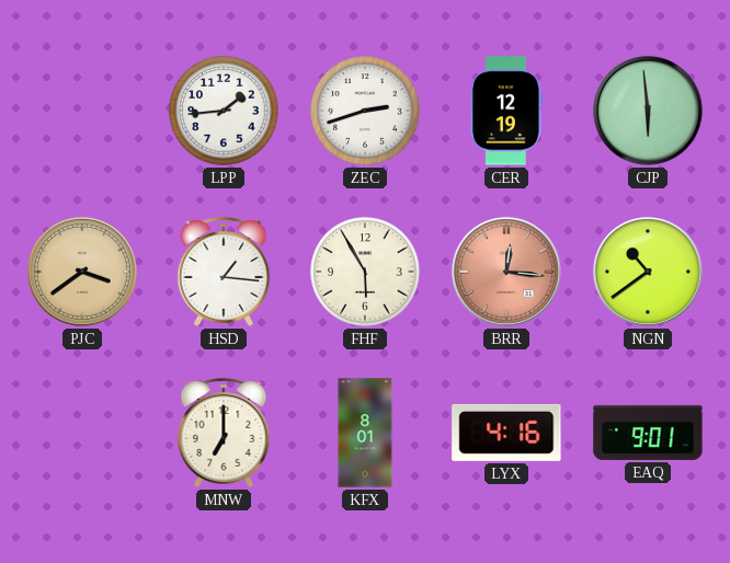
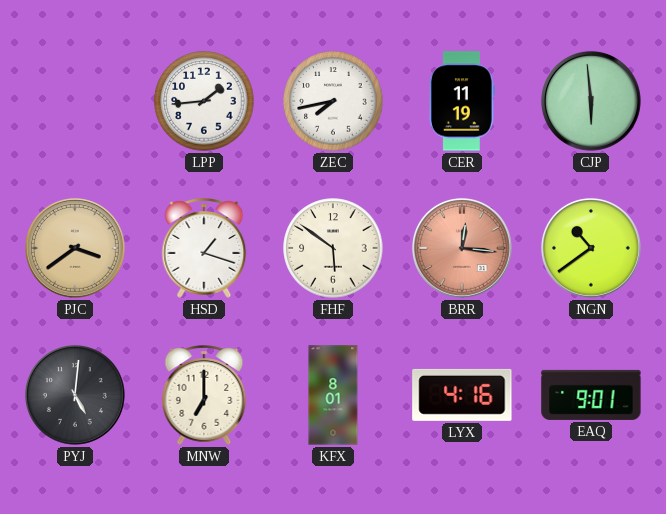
ZEC: 2:42 -> 7:43
CER: 12:19 -> 11:19
HSD: 1:16 -> 1:18
FHF: 5:55 -> 5:51
PYJ: none -> 5:01
